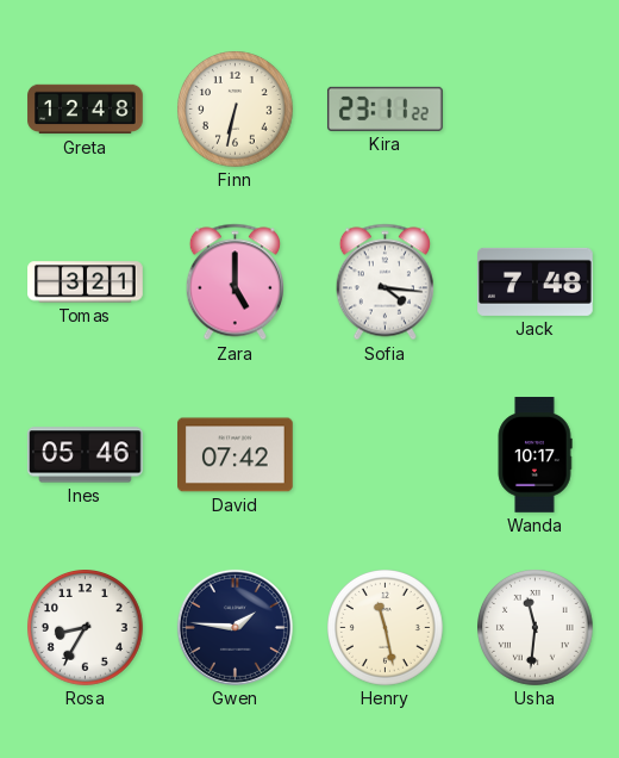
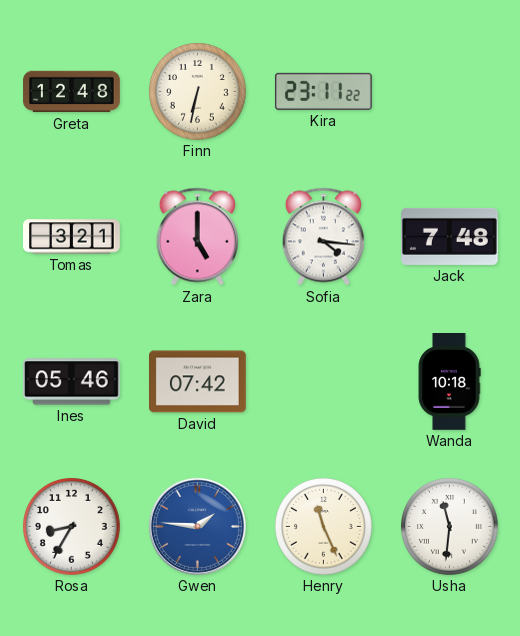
Wanda: 10:17 -> 10:18
Gwen dial: navy -> blue
Henry: 11:28 -> 11:26
